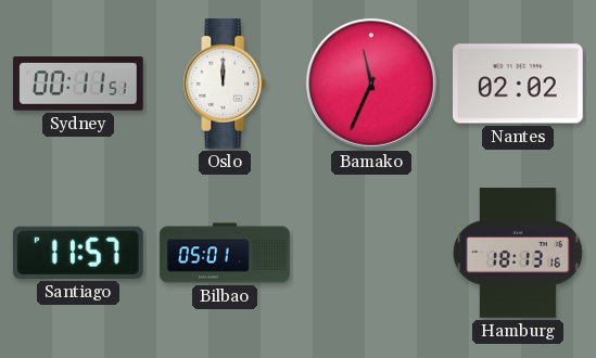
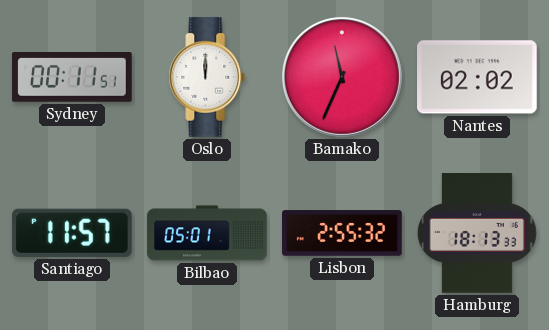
Lisbon: none -> 2:55
Hamburg: 18:13:16 -> 18:13:33
